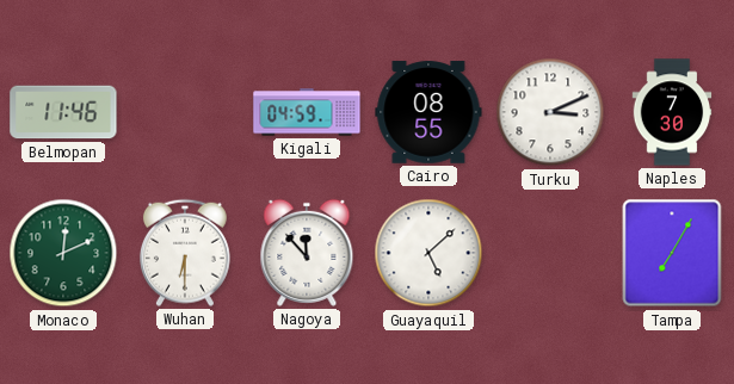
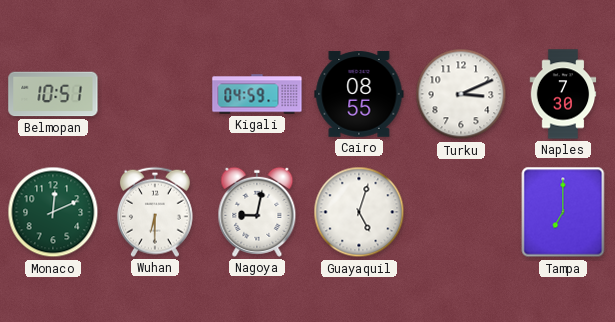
Belmopan: 11:46 -> 10:51
Nagoya: 11:53 -> 9:02
Guayaquil: 5:08 -> 5:03
Tampa: 7:05 -> 7:00
